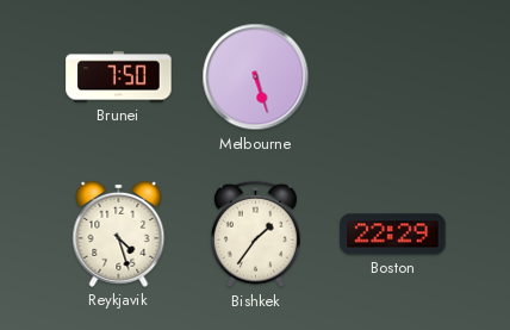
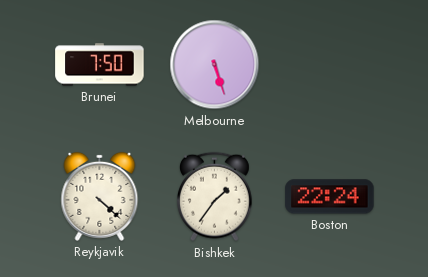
Reykjavik: 4:27 -> 4:22
Boston: 22:29 -> 22:24
